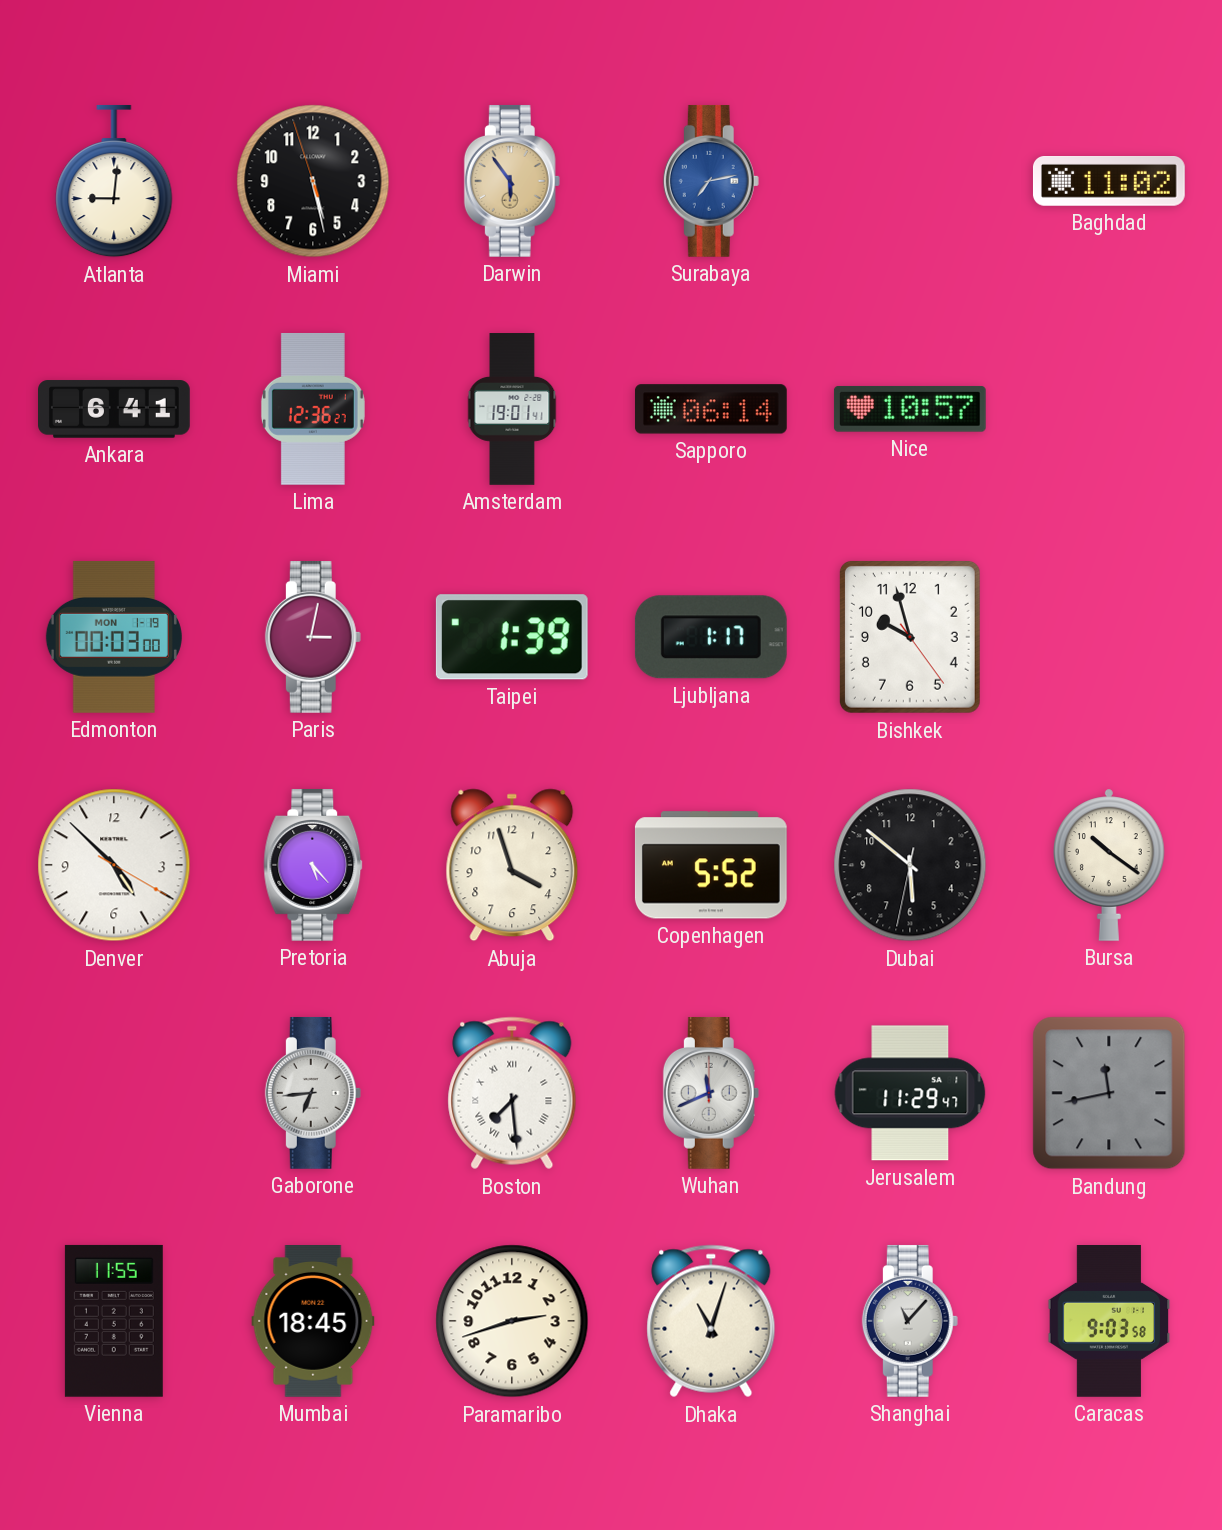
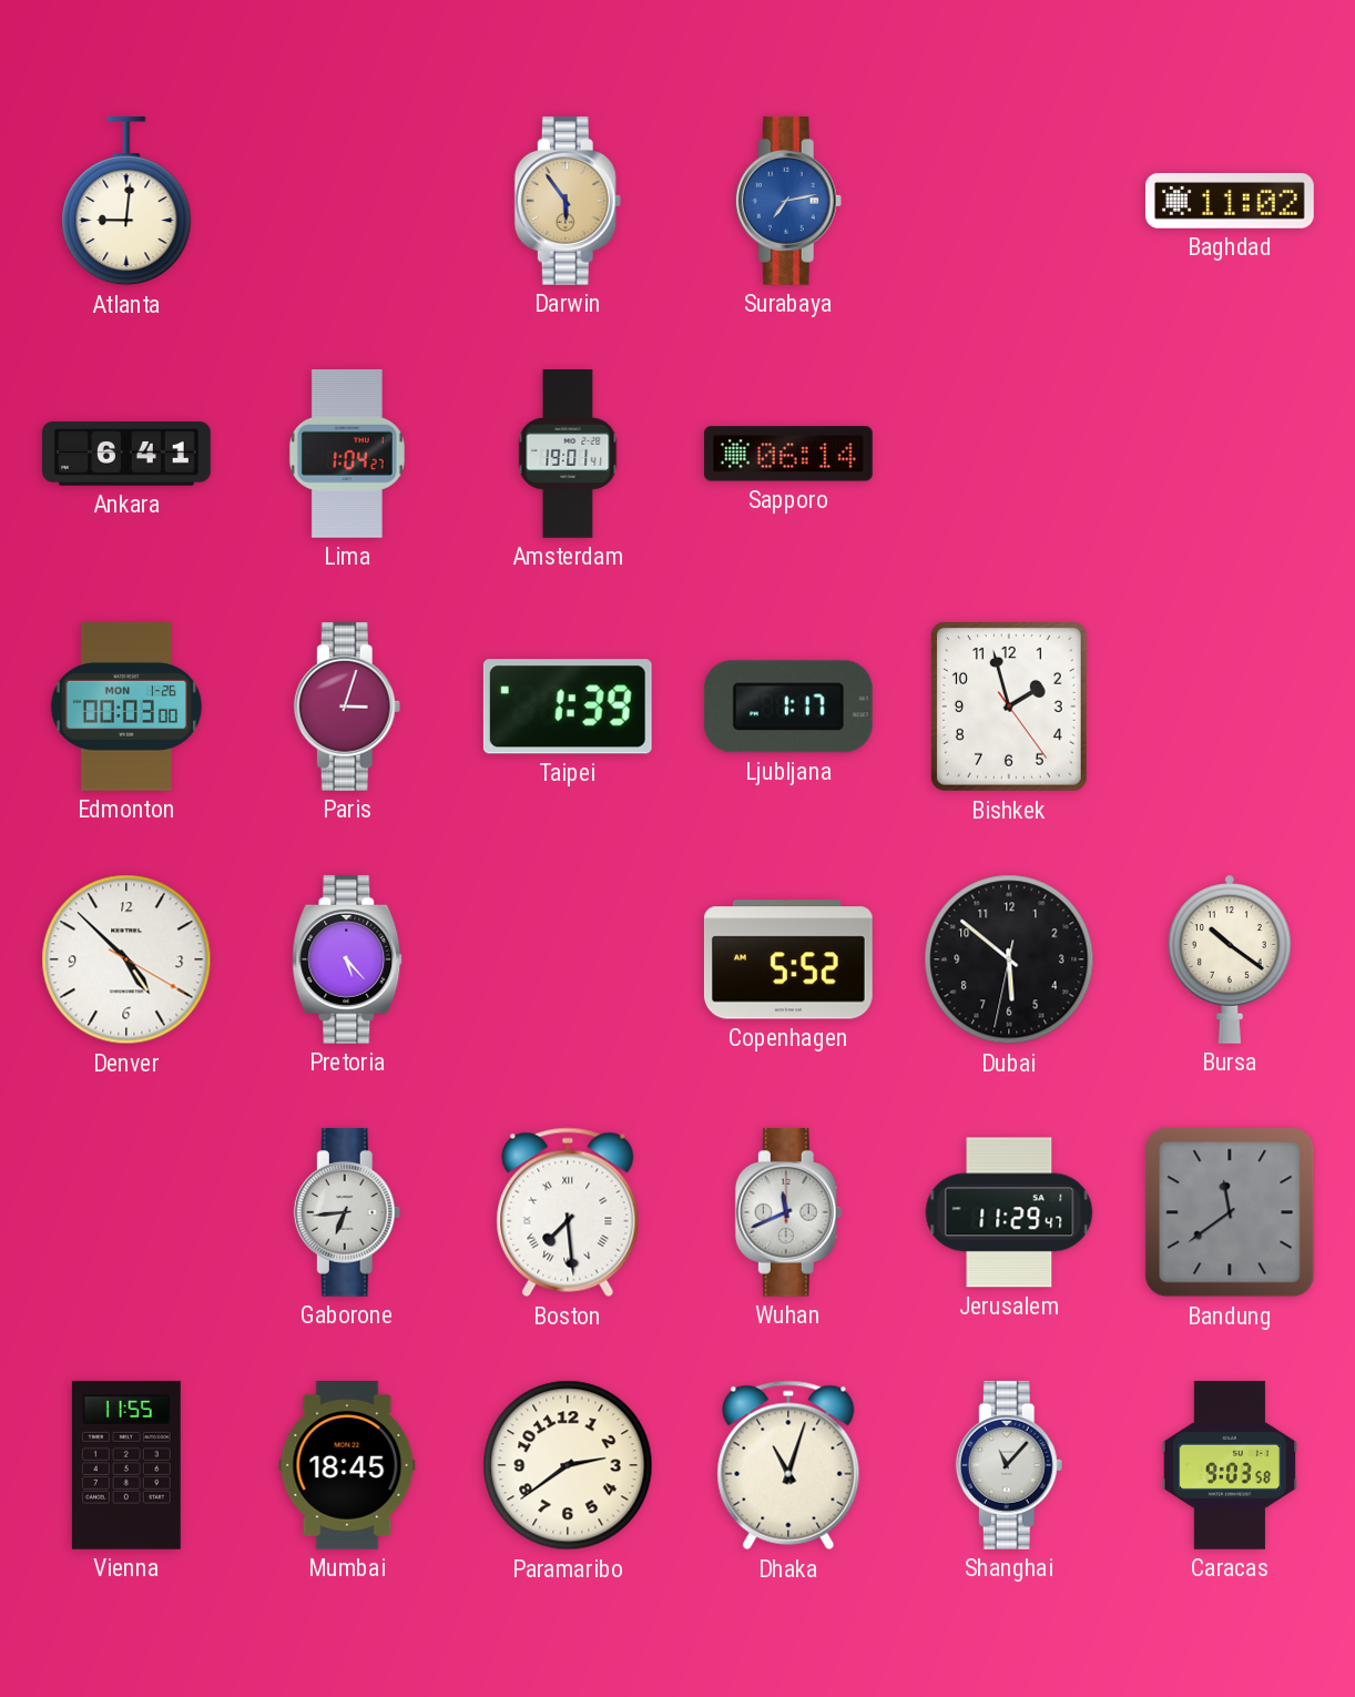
Miami: 5:27 -> none
Lima: 12:36 -> 1:04
Nice: 10:57 -> none
Edmonton date: MON 1-19 -> MON 1-26
Paris: 3:02 -> 3:03
Bishkek: 9:57 -> 1:57
Abuja: 3:57 -> none
Bandung: 11:43 -> 11:39
Paramaribo: 2:42 -> 2:39
